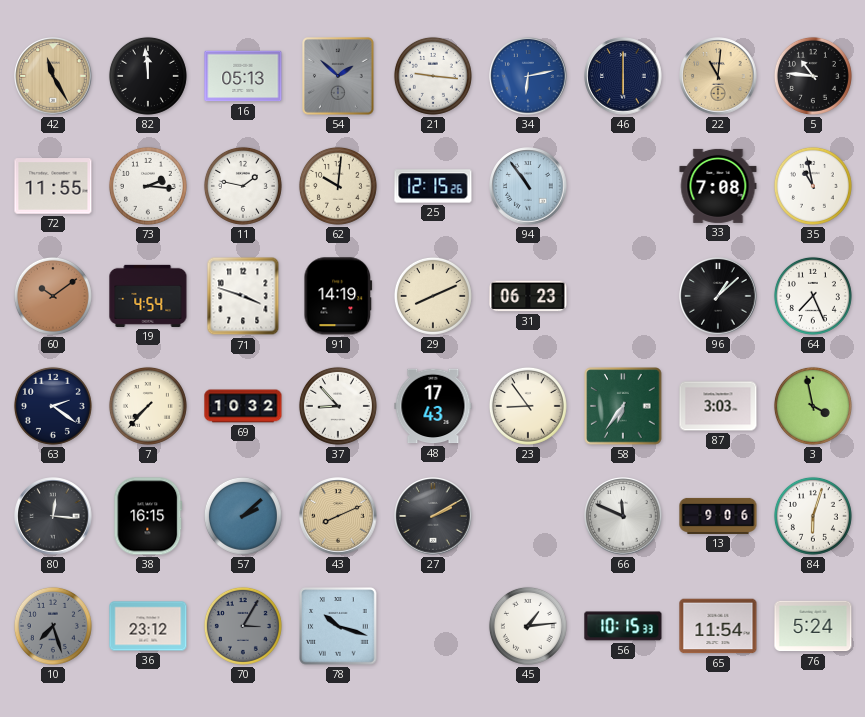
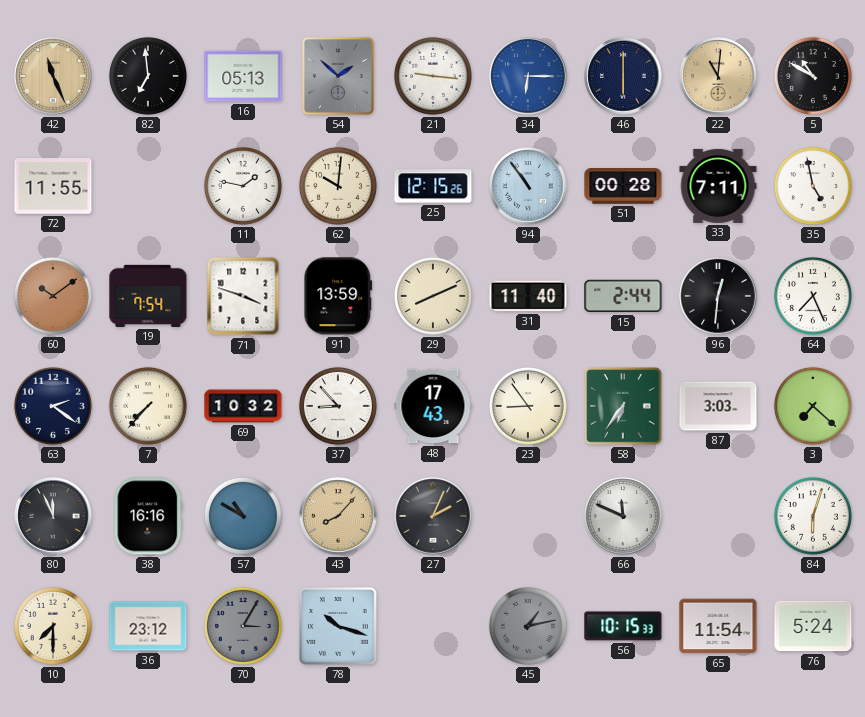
42: 11:25 -> 11:26
82: 11:59 -> 6:59
34: 6:13 -> 6:15
5: 10:46 -> 10:50
73: 2:16 -> none
51: none -> 00:28
33: 7:08 -> 7:11
35: 10:58 -> 4:58
19: 4:54 -> 7:54
91: 14:19 -> 13:59
31: 06:23 -> 11:40
15: none -> 2:44
96: 1:08 -> 12:31
3: 3:58 -> 7:22
80: 12:16 -> 11:56
38: 16:15 -> 16:16
57: 2:08 -> 10:50
43: 8:11 -> 8:07
27: 2:10 -> 2:04
13: 9:06 -> none
10: 7:27 -> 7:30
10 dial: grey -> cream
45: 1:14 -> 1:13
45 dial: white -> grey
